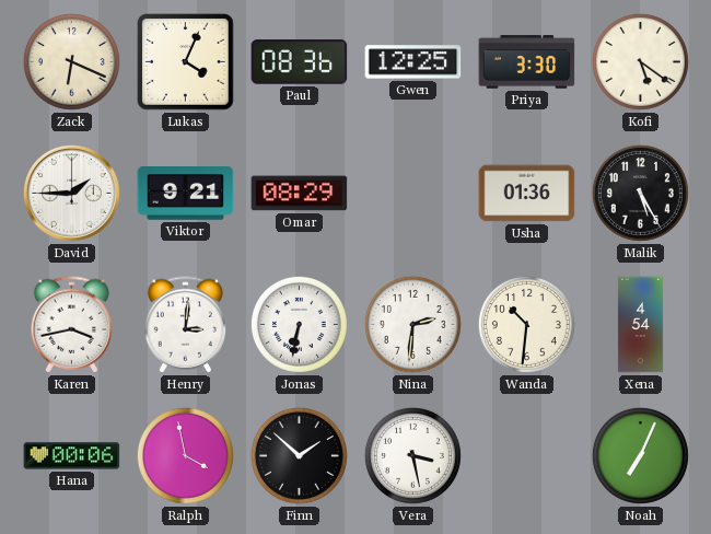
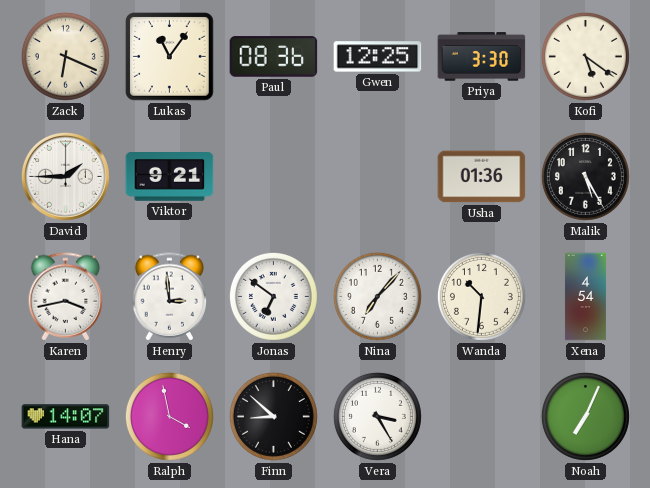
Lukas: 4:04 -> 11:06
Omar: 08:29 -> none
Henry: 3:01 -> 2:59
Jonas: 6:32 -> 6:51
Nina: 2:31 -> 7:07
Hana: 00:06 -> 14:07
Finn: 1:52 -> 8:52
Vera: 3:28 -> 3:25
